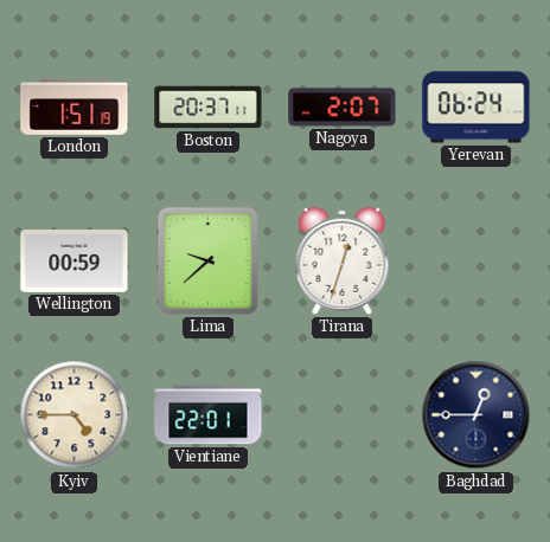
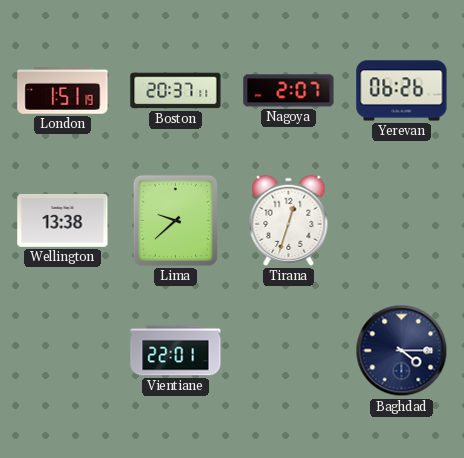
Yerevan: 06:24 -> 06:26
Wellington: 00:59 -> 13:38
Kyiv: 4:45 -> none
Baghdad: 12:45 -> 4:15
